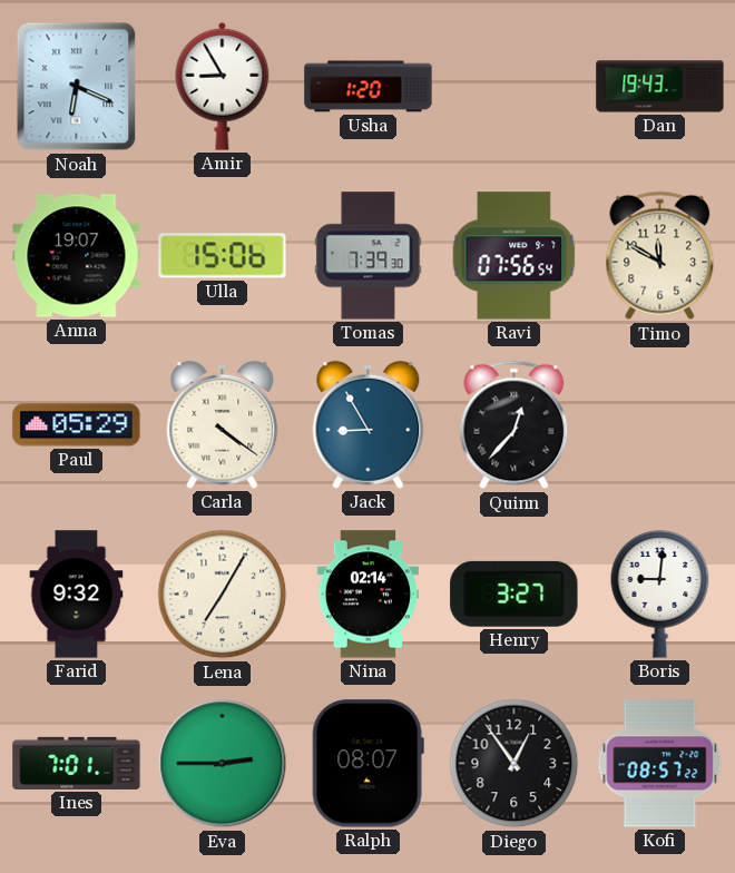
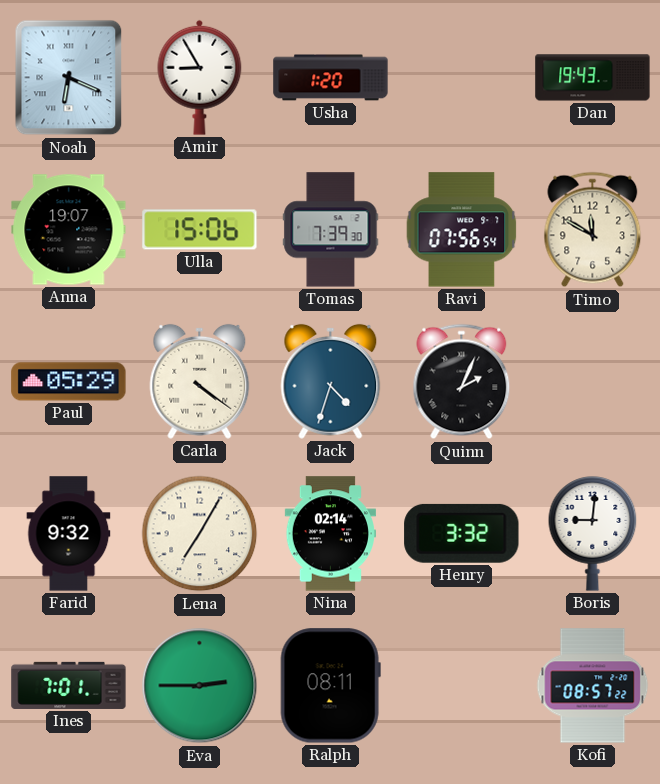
Jack: 8:55 -> 4:33
Quinn: 12:37 -> 2:04
Henry: 3:27 -> 3:32
Ralph: 08:07 -> 08:11
Diego: 12:54 -> none
